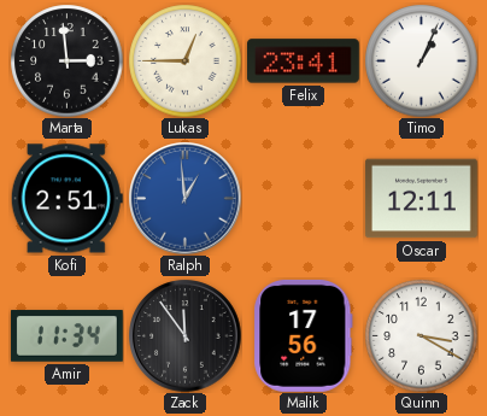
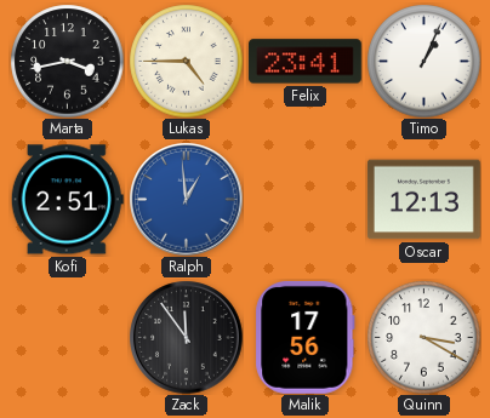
Marta: 2:59 -> 3:43
Lukas: 12:45 -> 4:45
Oscar: 12:11 -> 12:13
Amir: 11:34 -> none
